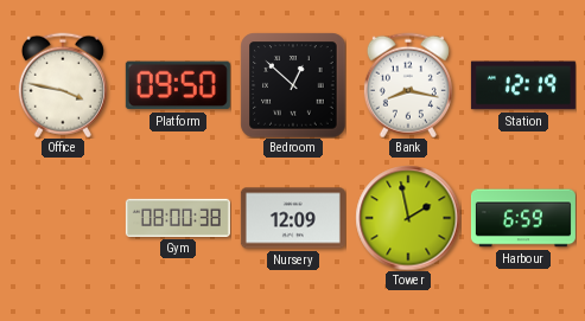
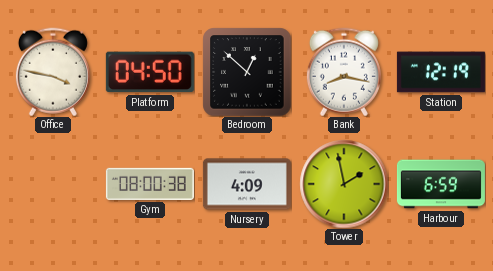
Platform: 09:50 -> 04:50
Nursery: 12:09 -> 4:09
